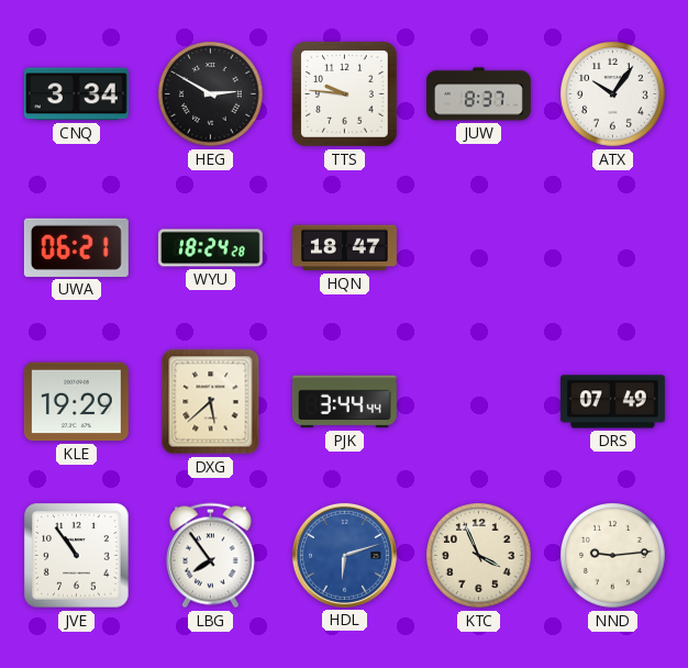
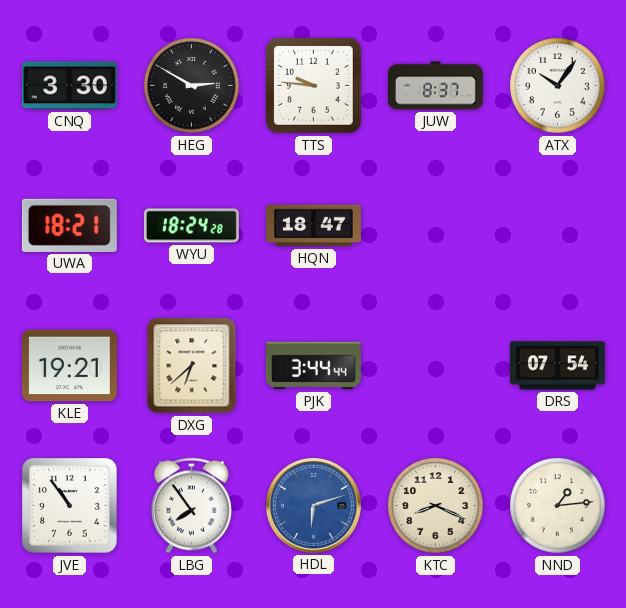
CNQ: 3:34 -> 3:30
UWA: 06:21 -> 18:21
KLE: 19:29 -> 19:21
DXG: 5:38 -> 6:38
DRS: 07:49 -> 07:54
KTC: 3:56 -> 8:19
NND: 9:14 -> 1:14
